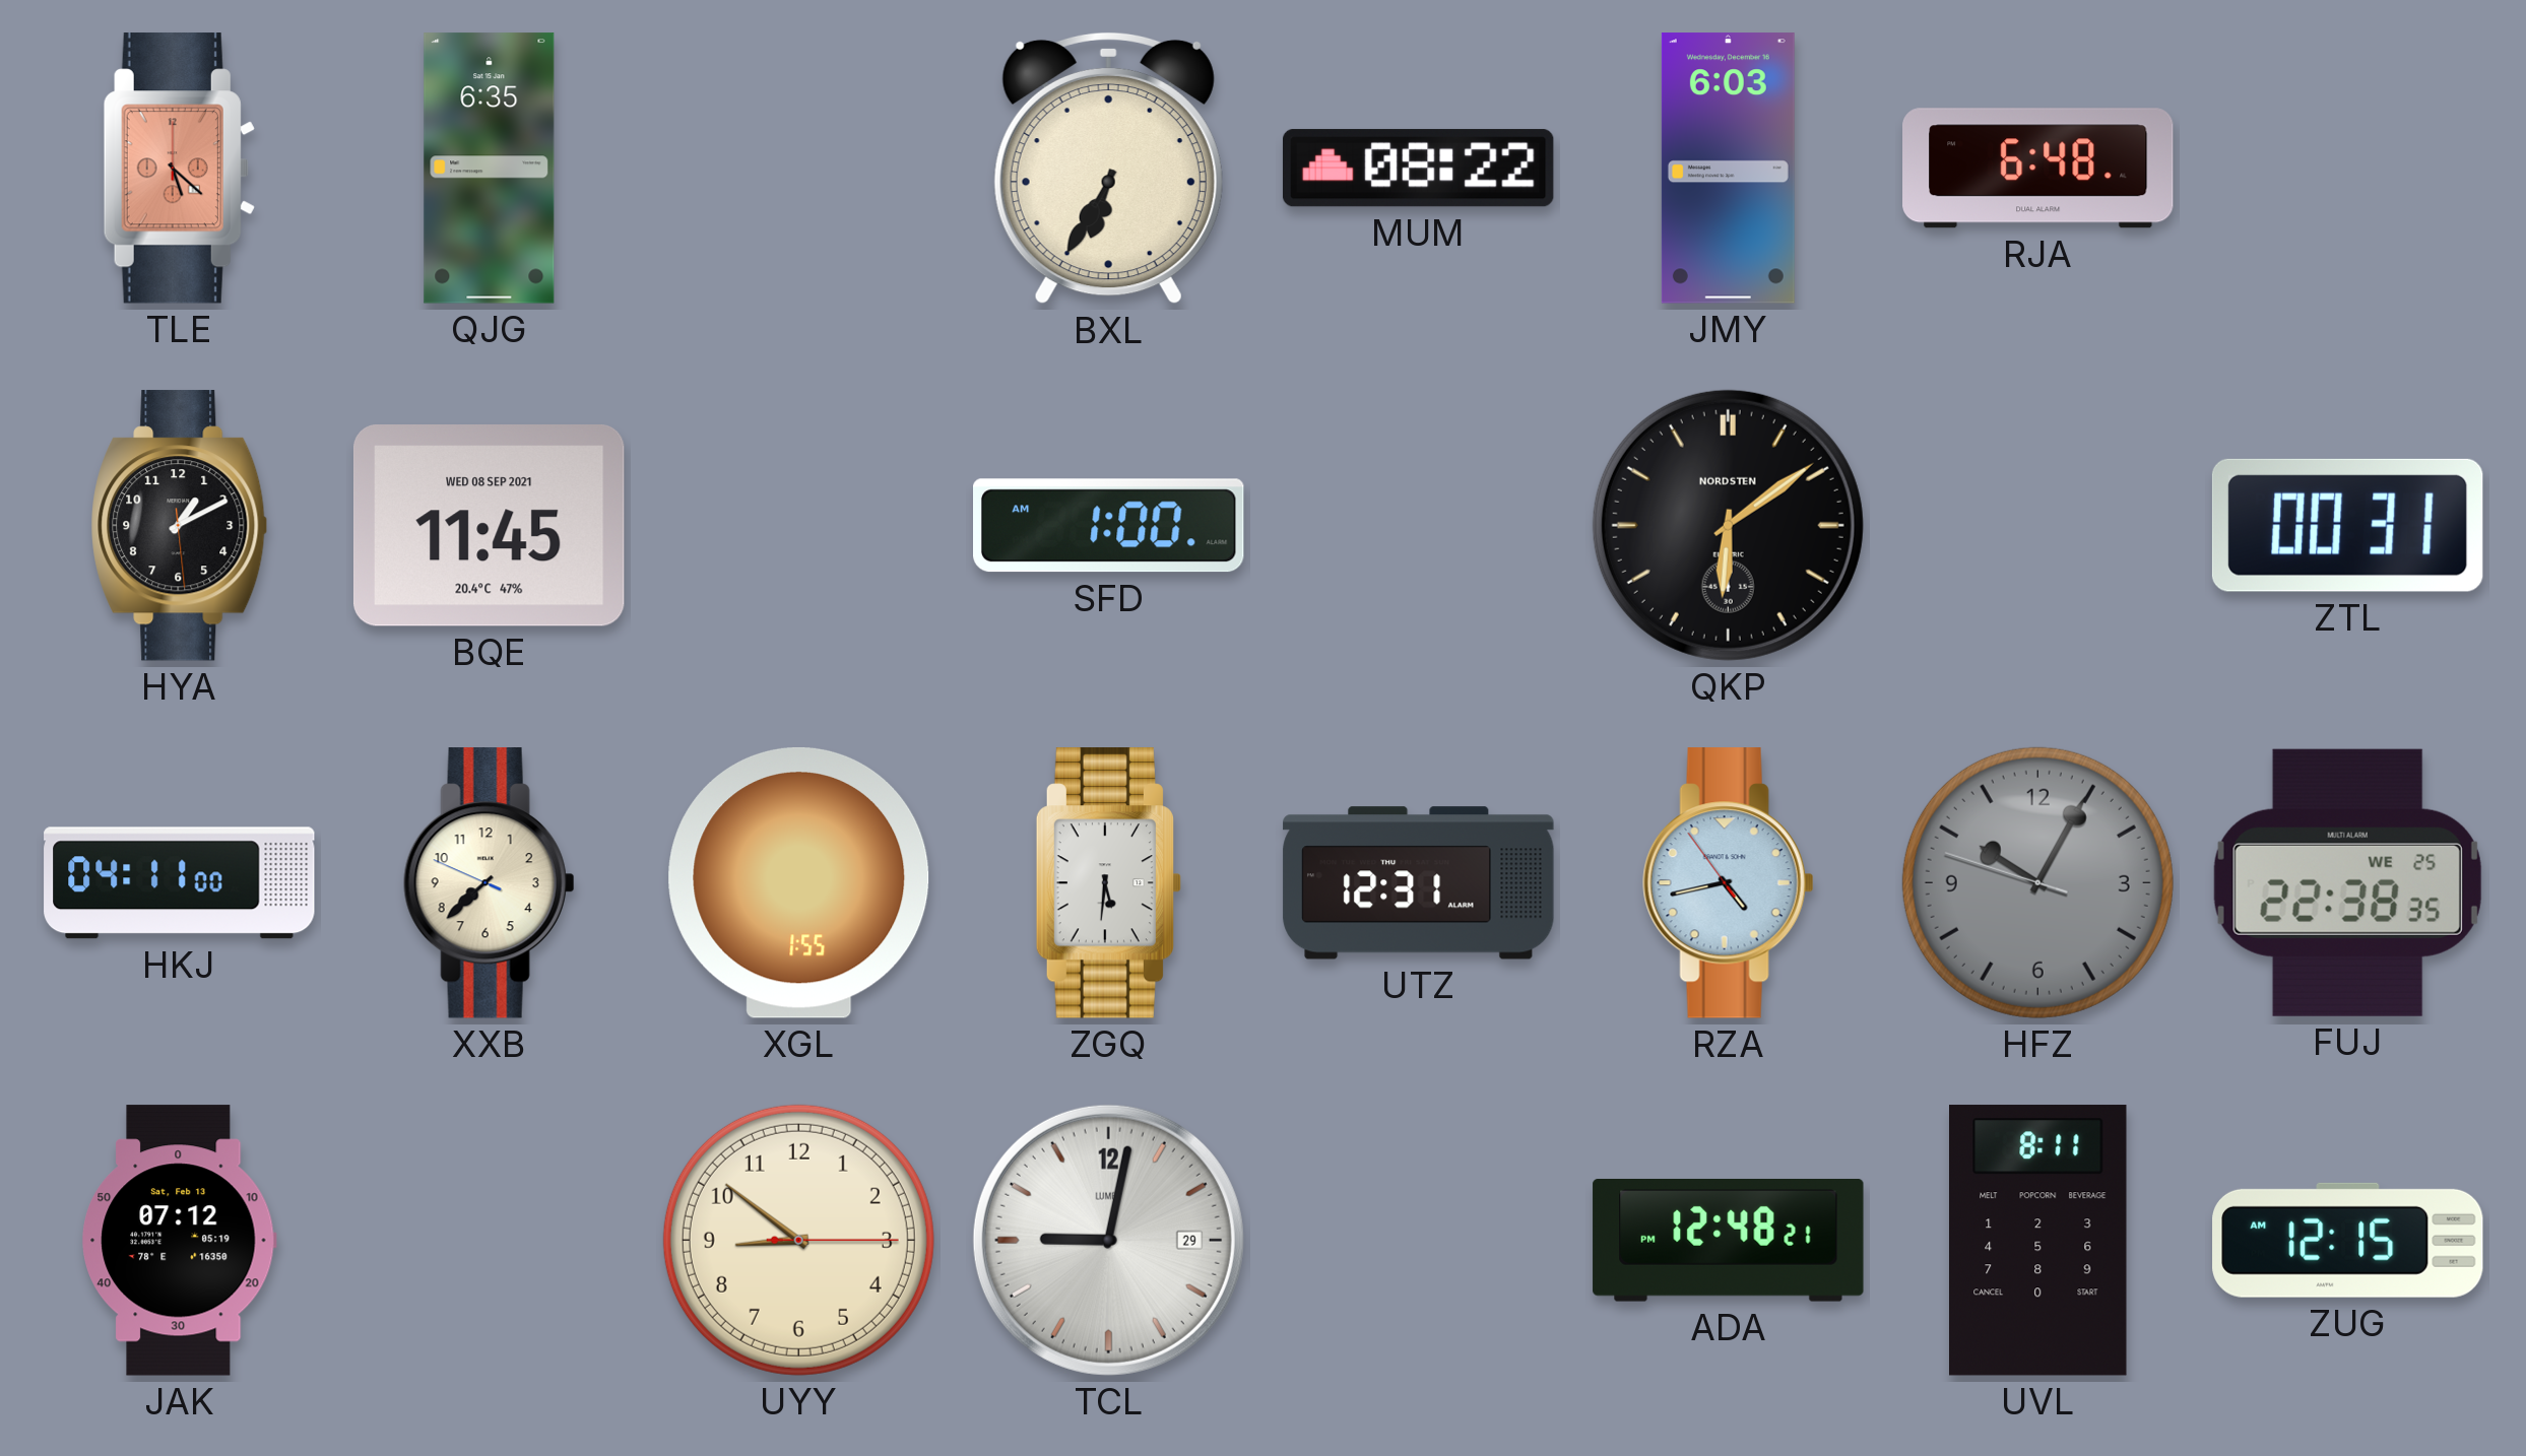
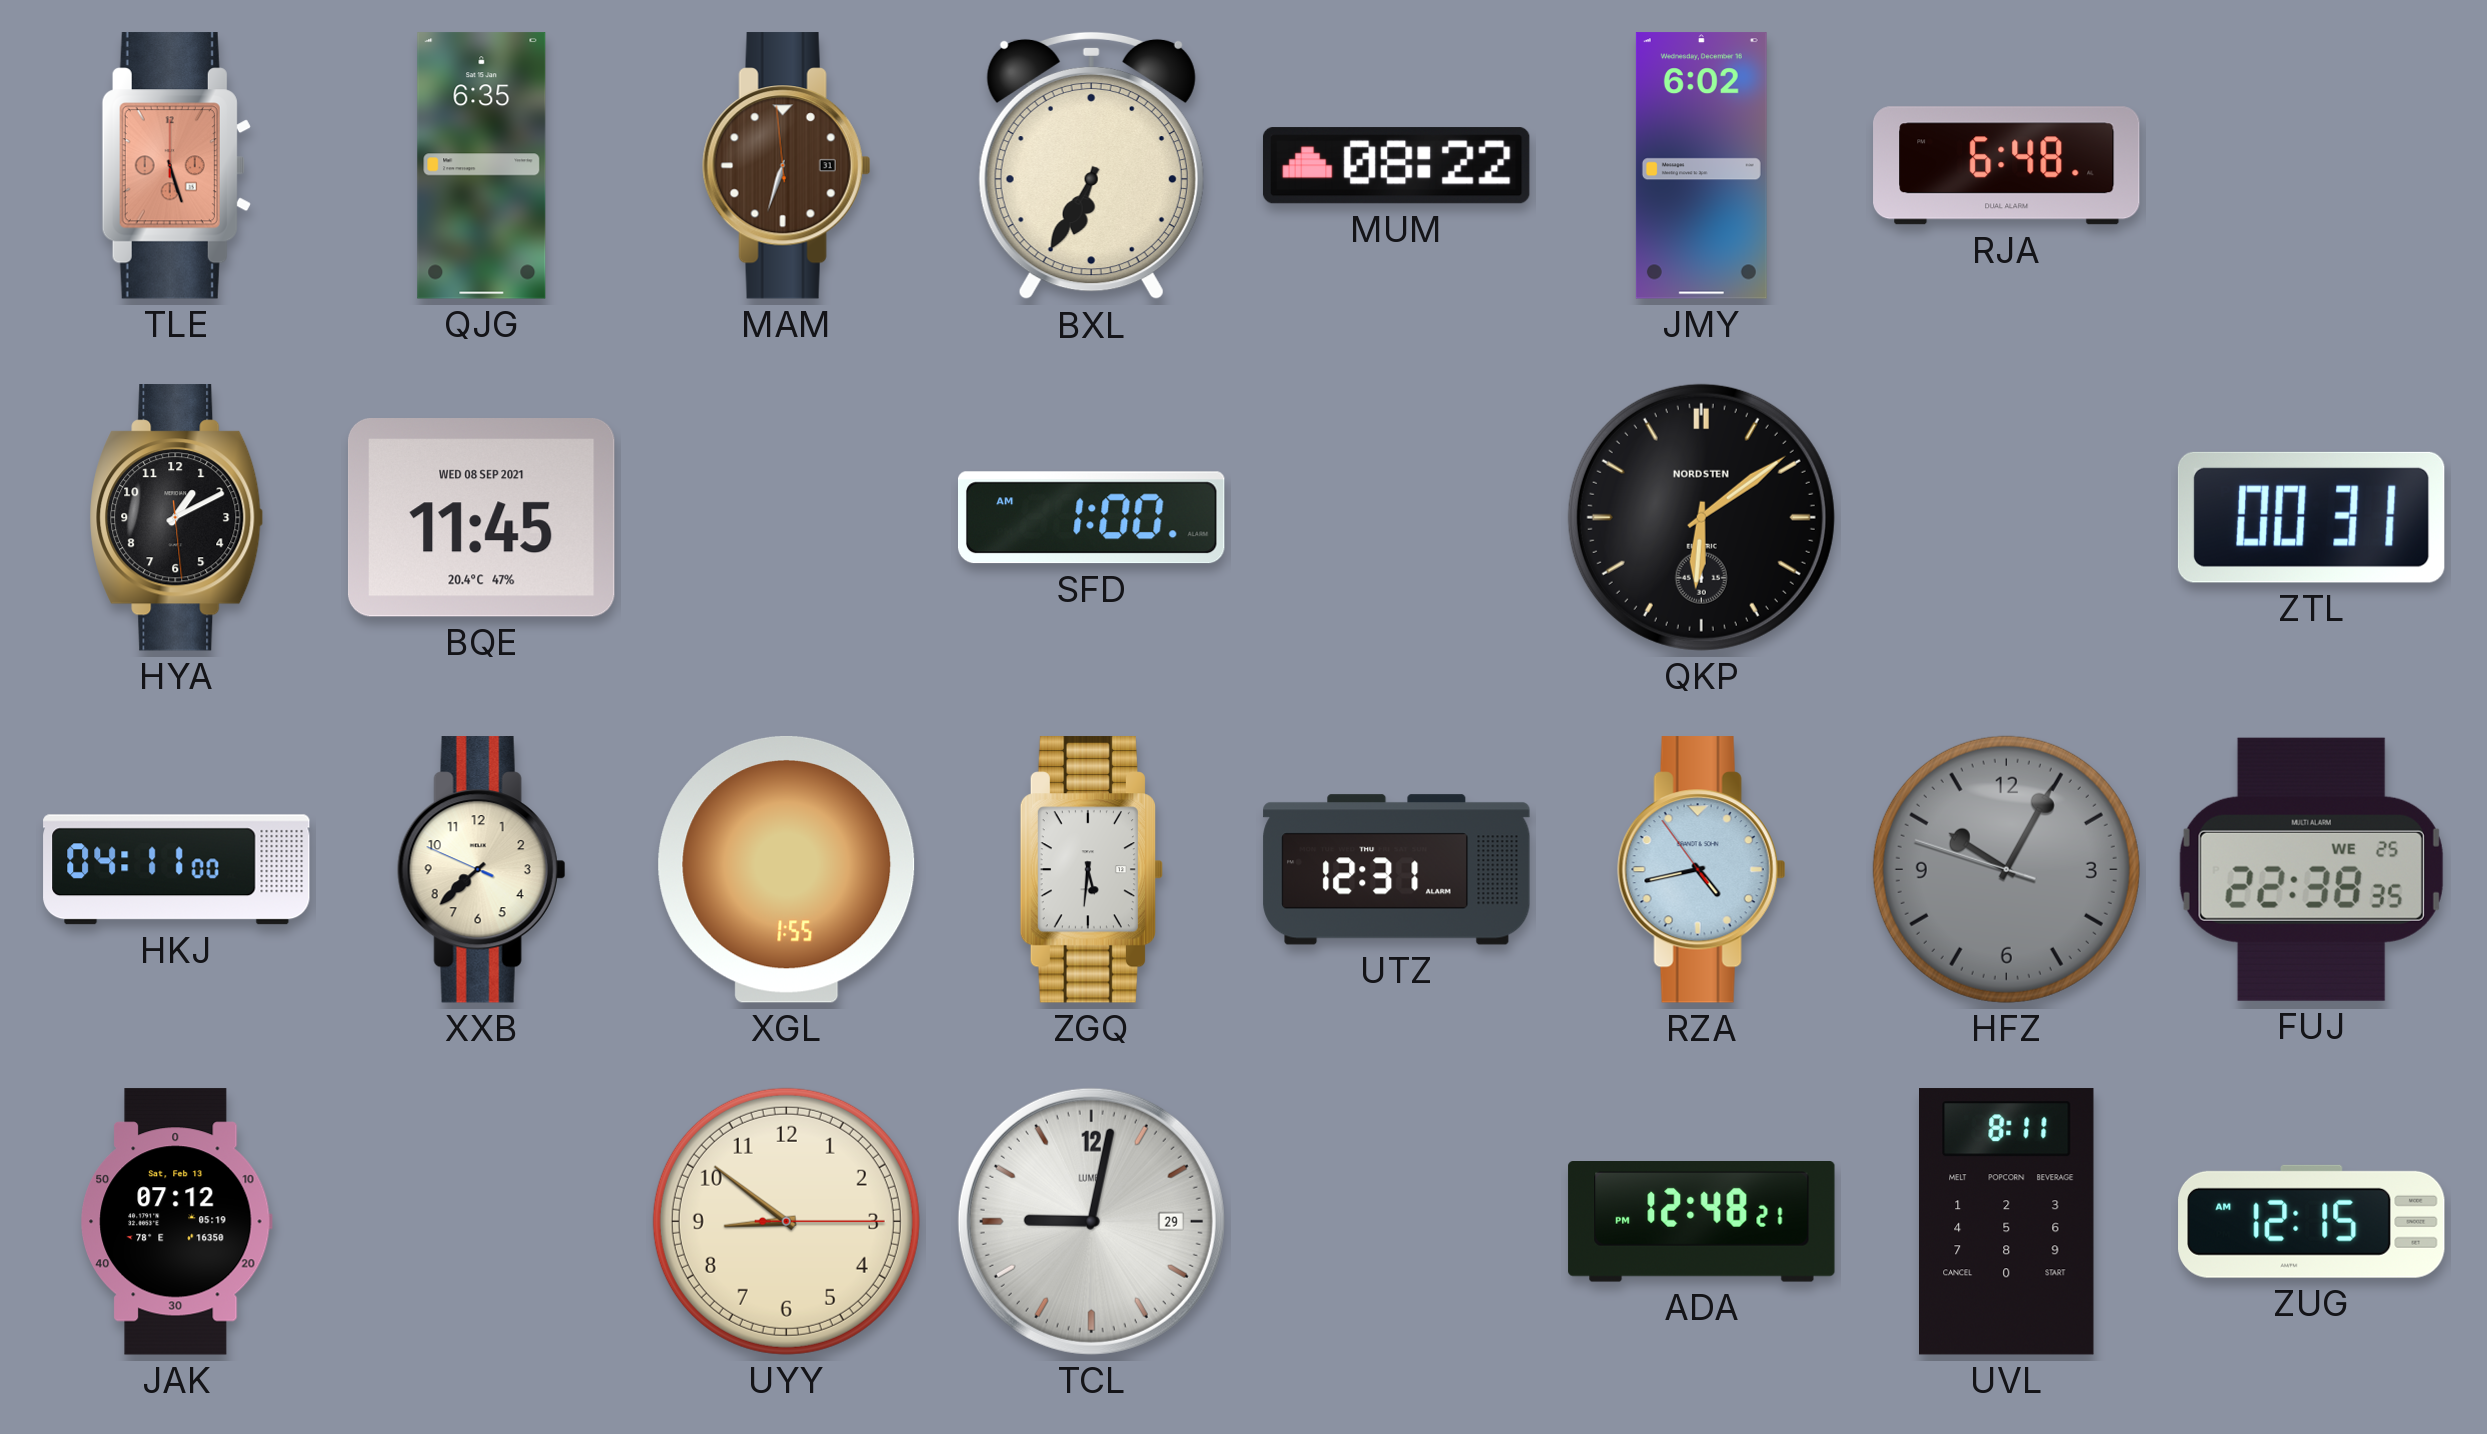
TLE: 5:22 -> 5:27
MAM: none -> 6:32
JMY: 6:03 -> 6:02
